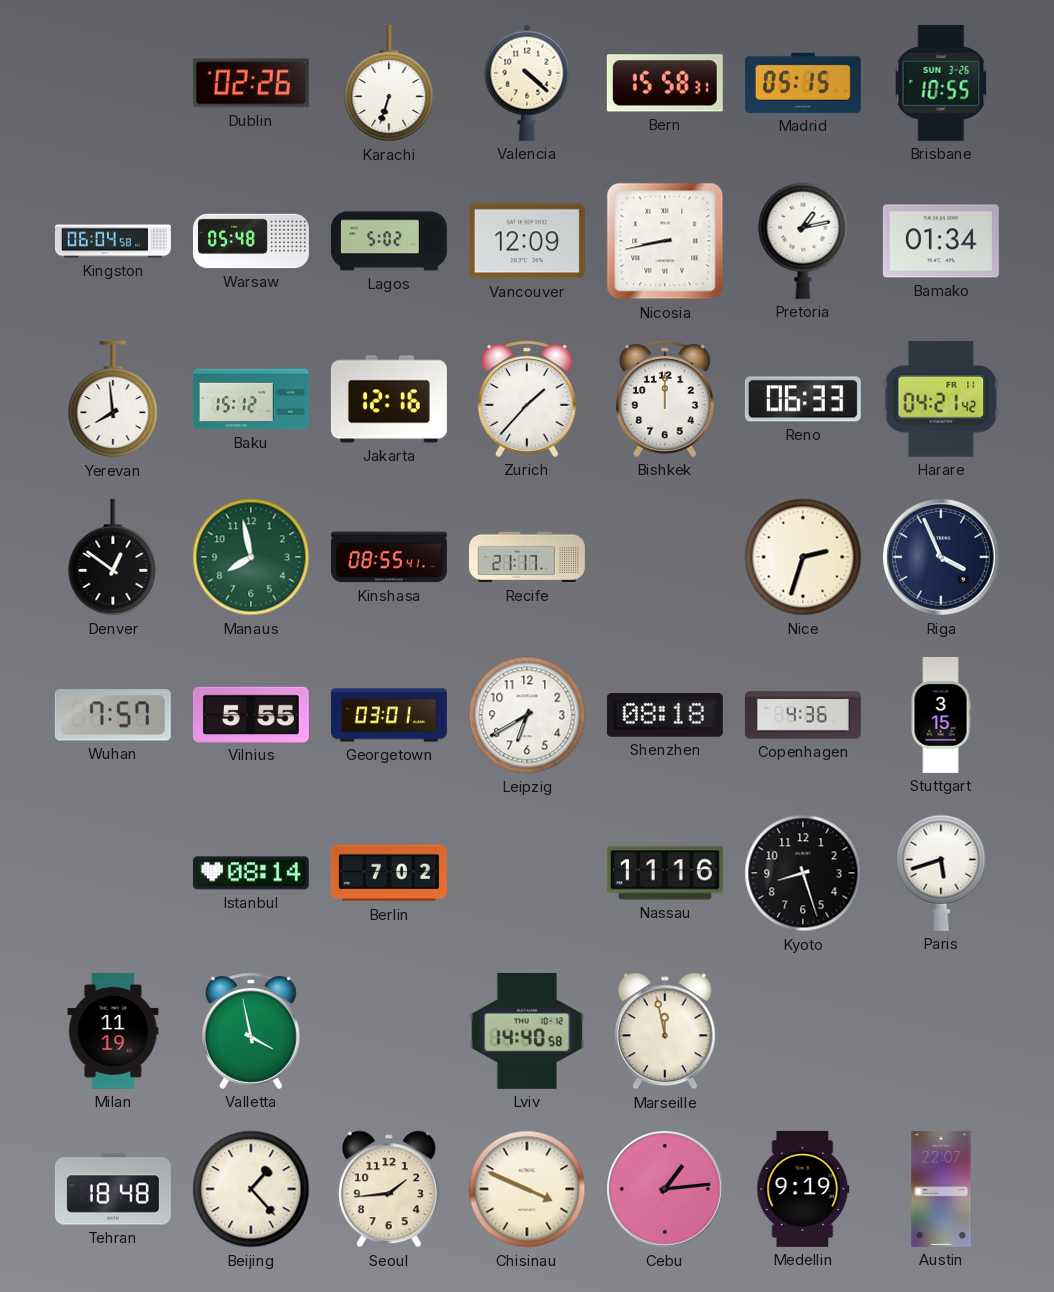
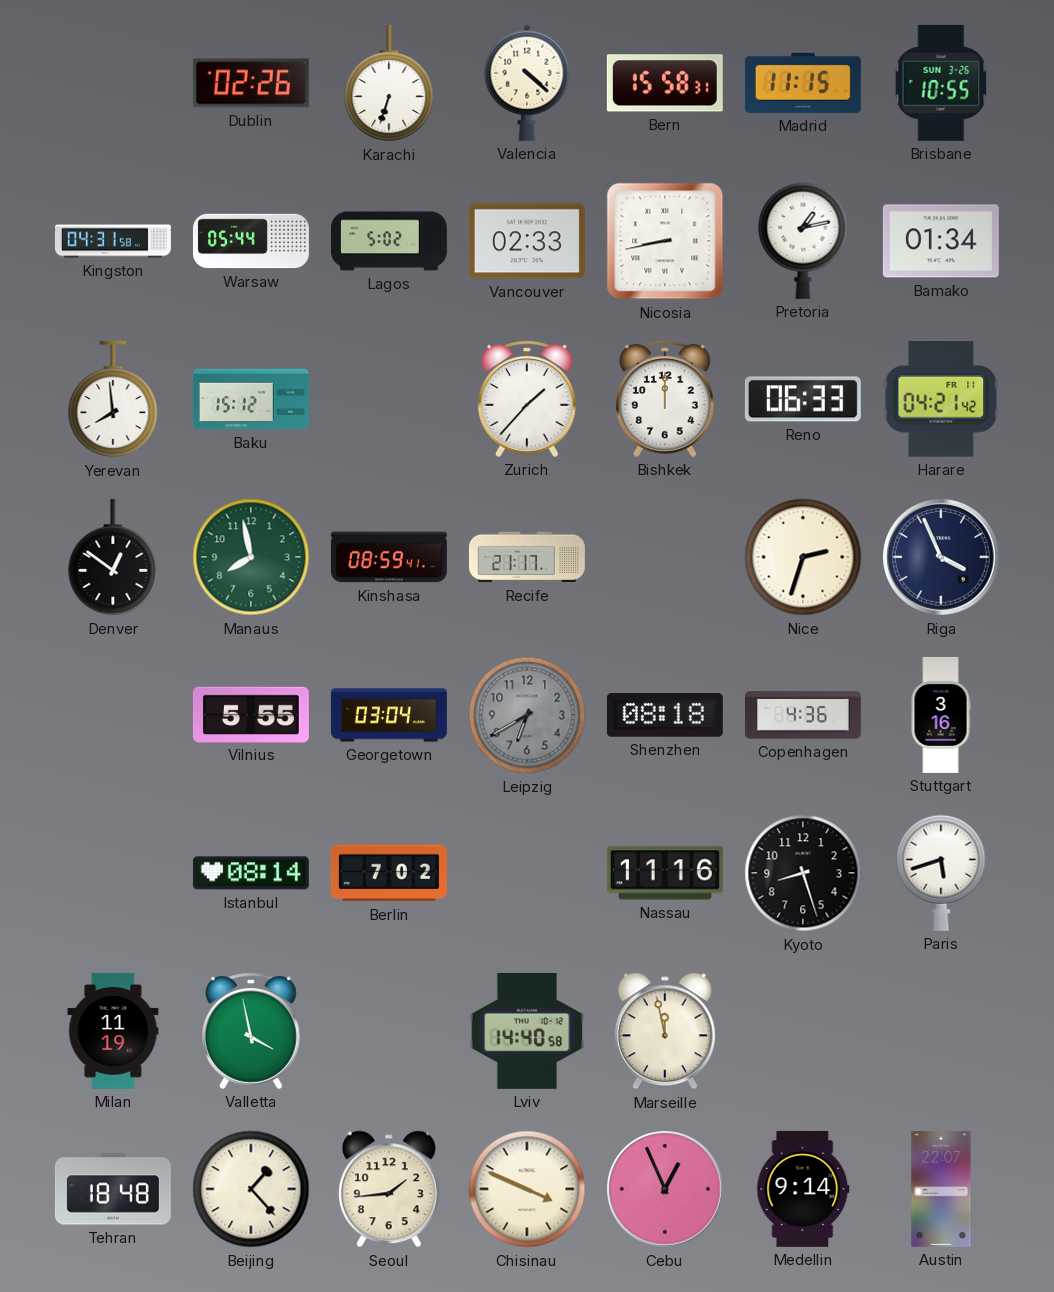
Madrid: 05:15 -> 11:15
Kingston: 06:04 -> 04:31
Warsaw: 05:48 -> 05:44
Vancouver: 12:09 -> 02:33
Jakarta: 12:16 -> none
Kinshasa: 08:55 -> 08:59
Wuhan: 7:57 -> none
Georgetown: 03:01 -> 03:04
Leipzig dial: white -> grey
Stuttgart: 3:15 -> 3:16
Cebu: 1:14 -> 12:56
Medellin: 9:19 -> 9:14
